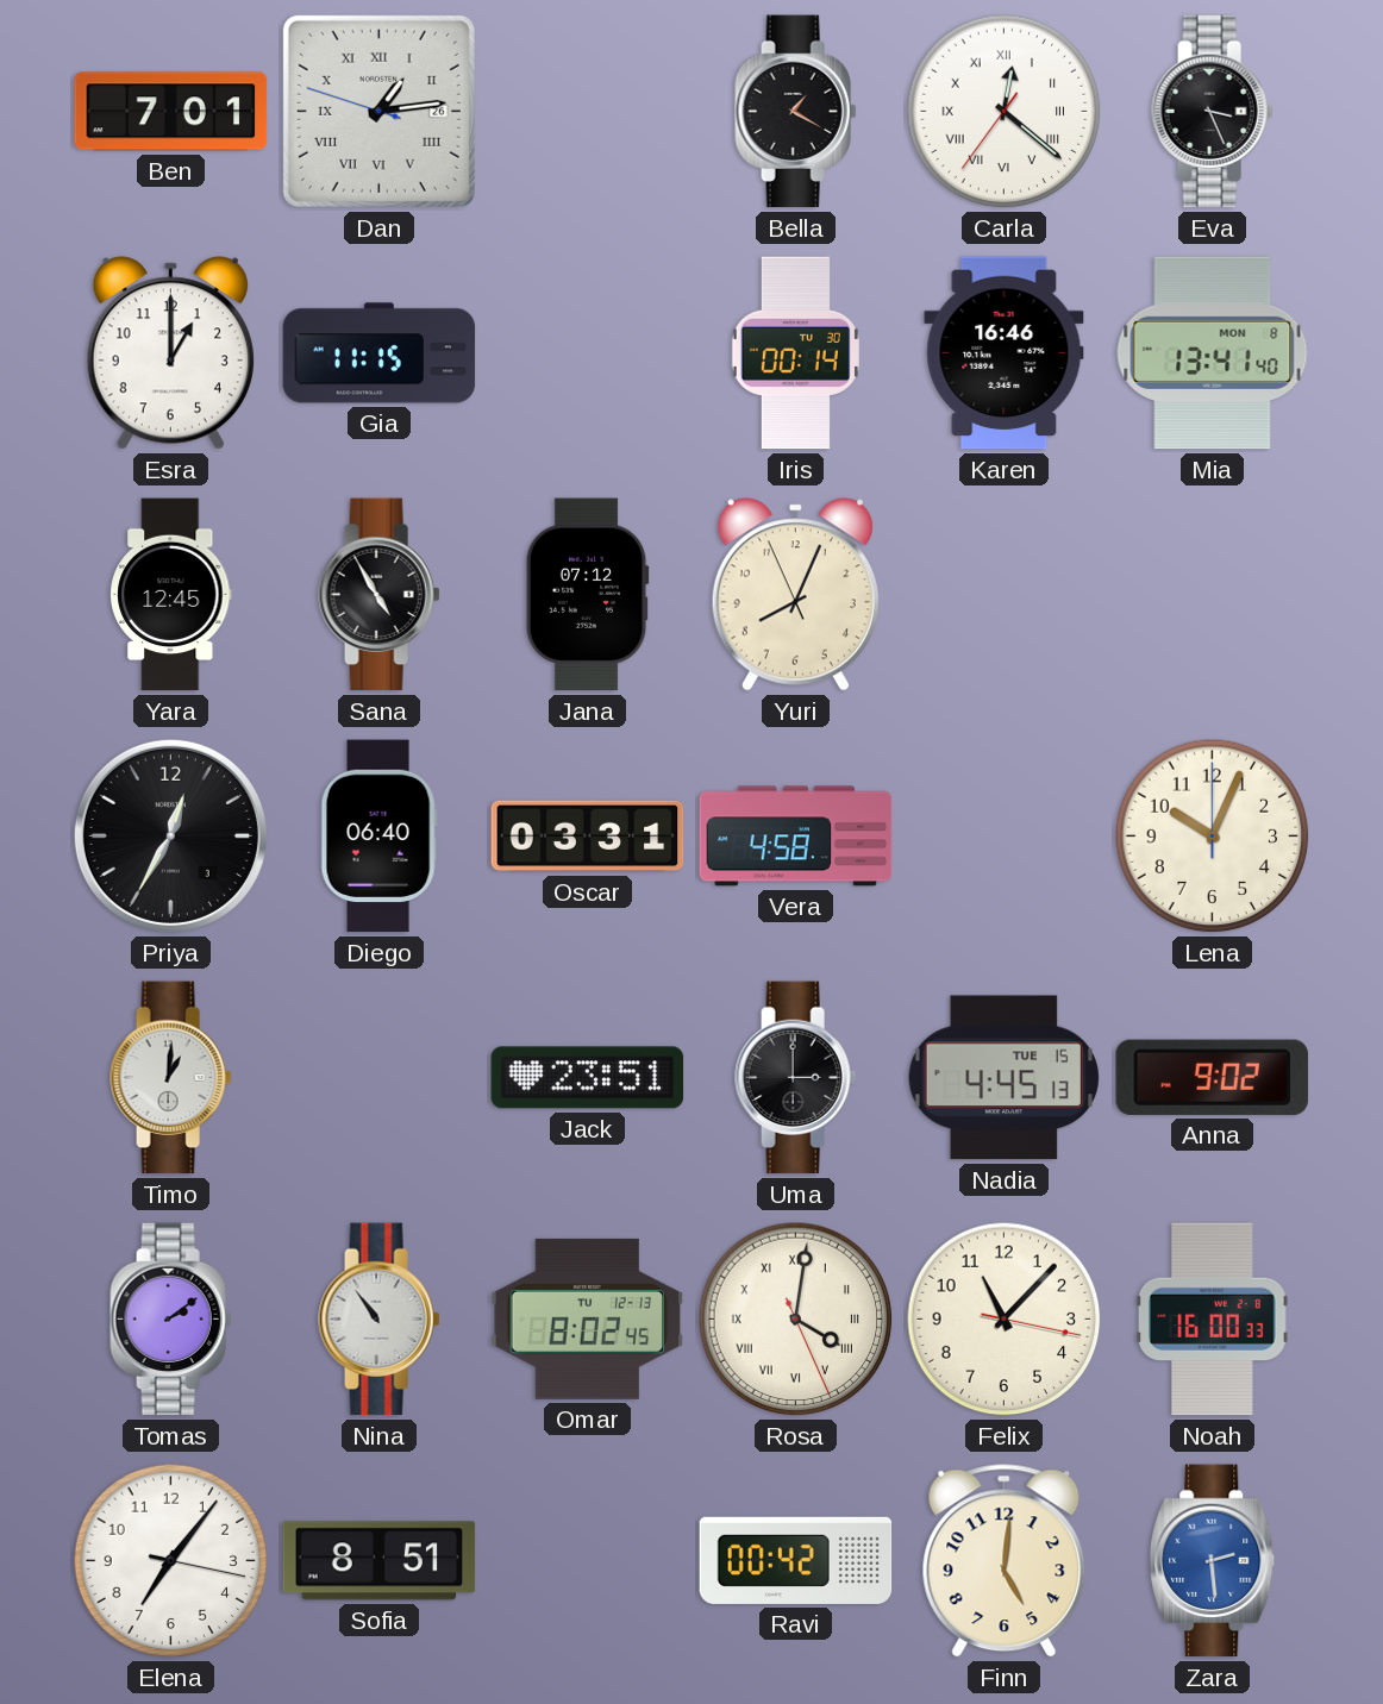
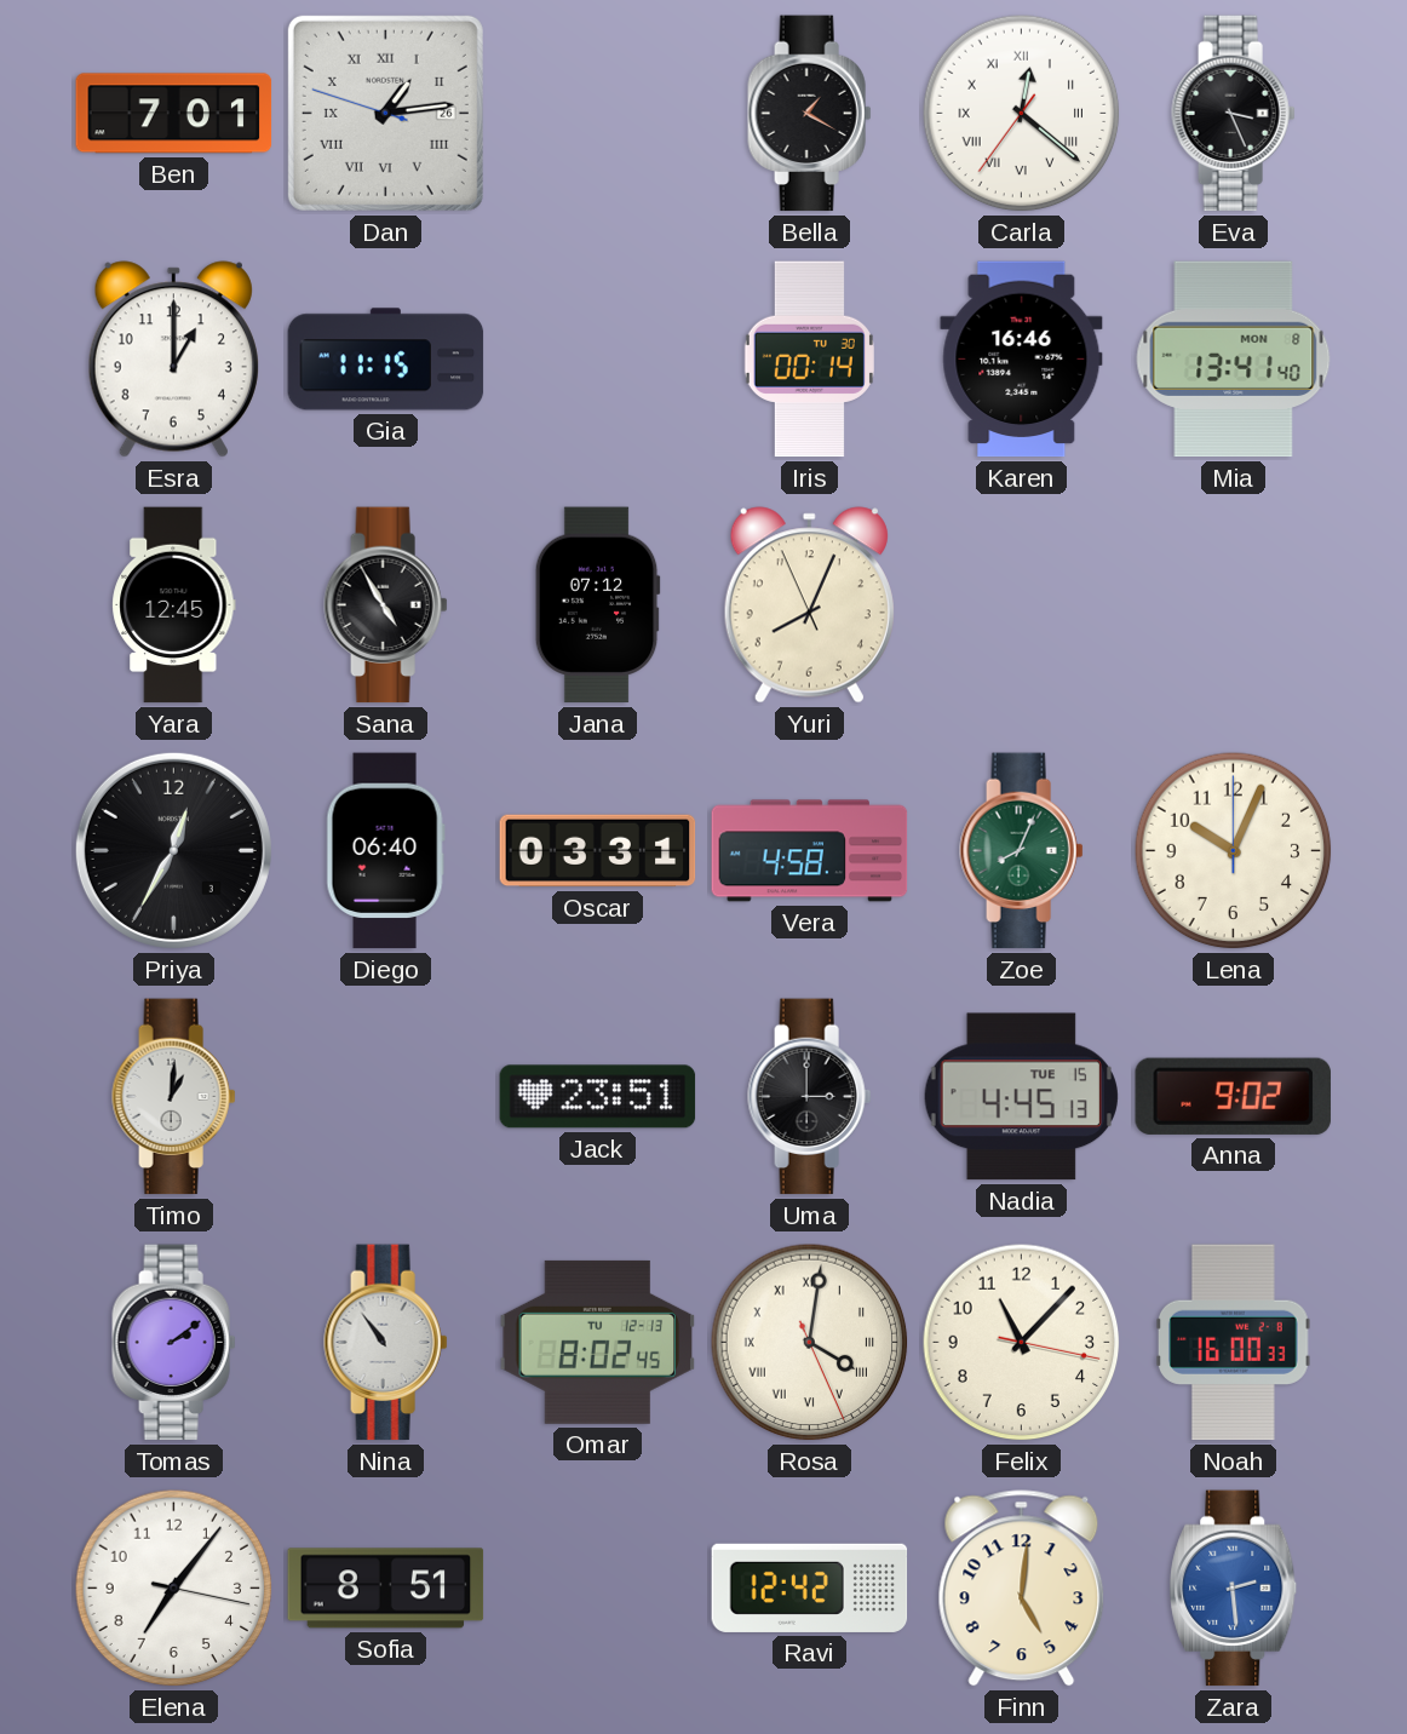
Zoe: none -> 8:04
Ravi: 00:42 -> 12:42
